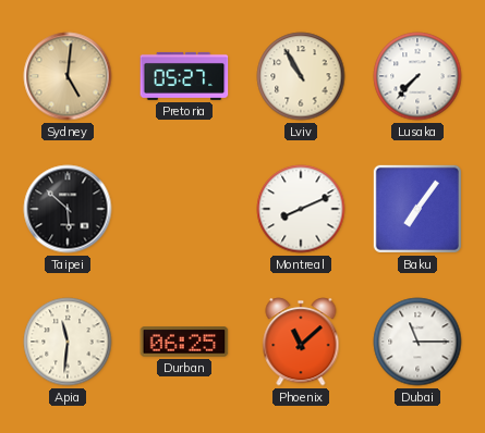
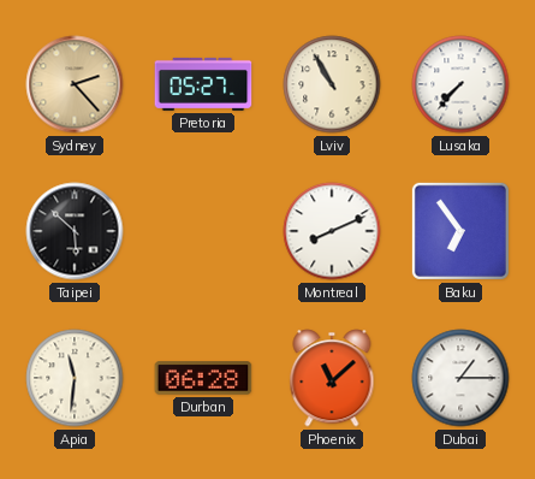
Sydney: 5:01 -> 2:23
Baku: 7:06 -> 6:54
Durban: 06:25 -> 06:28
Dubai: 11:15 -> 1:15
